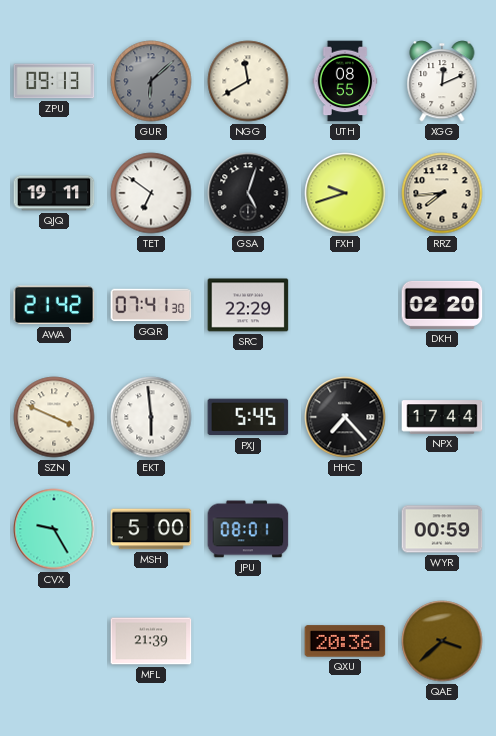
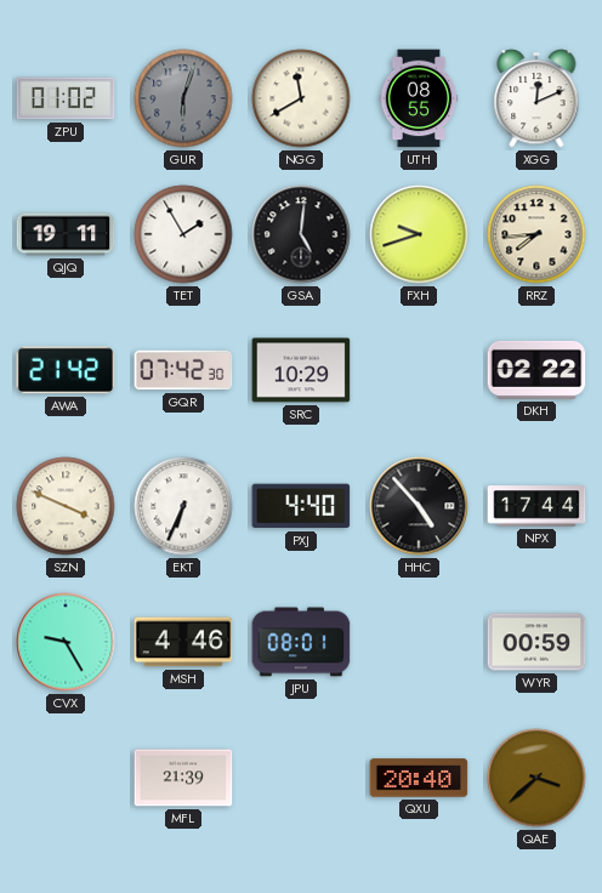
ZPU: 09:13 -> 01:02
GUR: 6:08 -> 6:03
TET: 6:51 -> 1:55
GSA: 5:03 -> 5:01
GQR: 07:41 -> 07:42
SRC: 22:29 -> 10:29
DKH: 02:20 -> 02:22
EKT: 5:59 -> 6:34
PXJ: 5:45 -> 4:40
HHC: 7:23 -> 4:53
MSH: 5:00 -> 4:46
QXU: 20:36 -> 20:40
